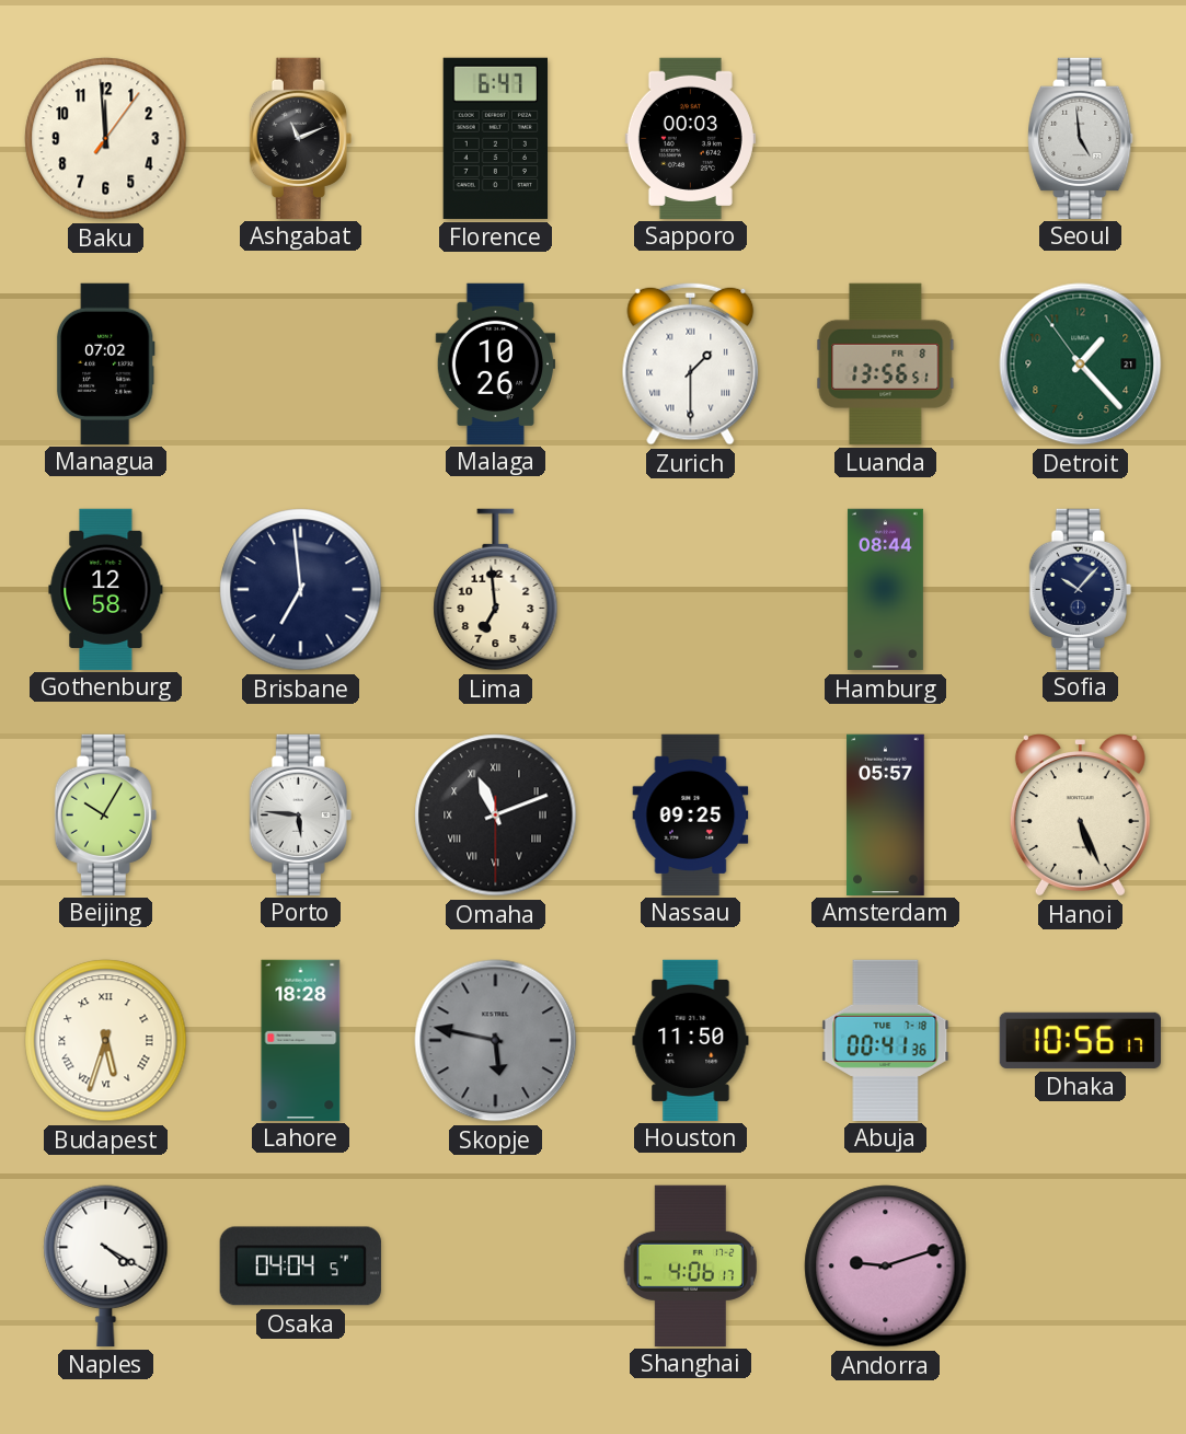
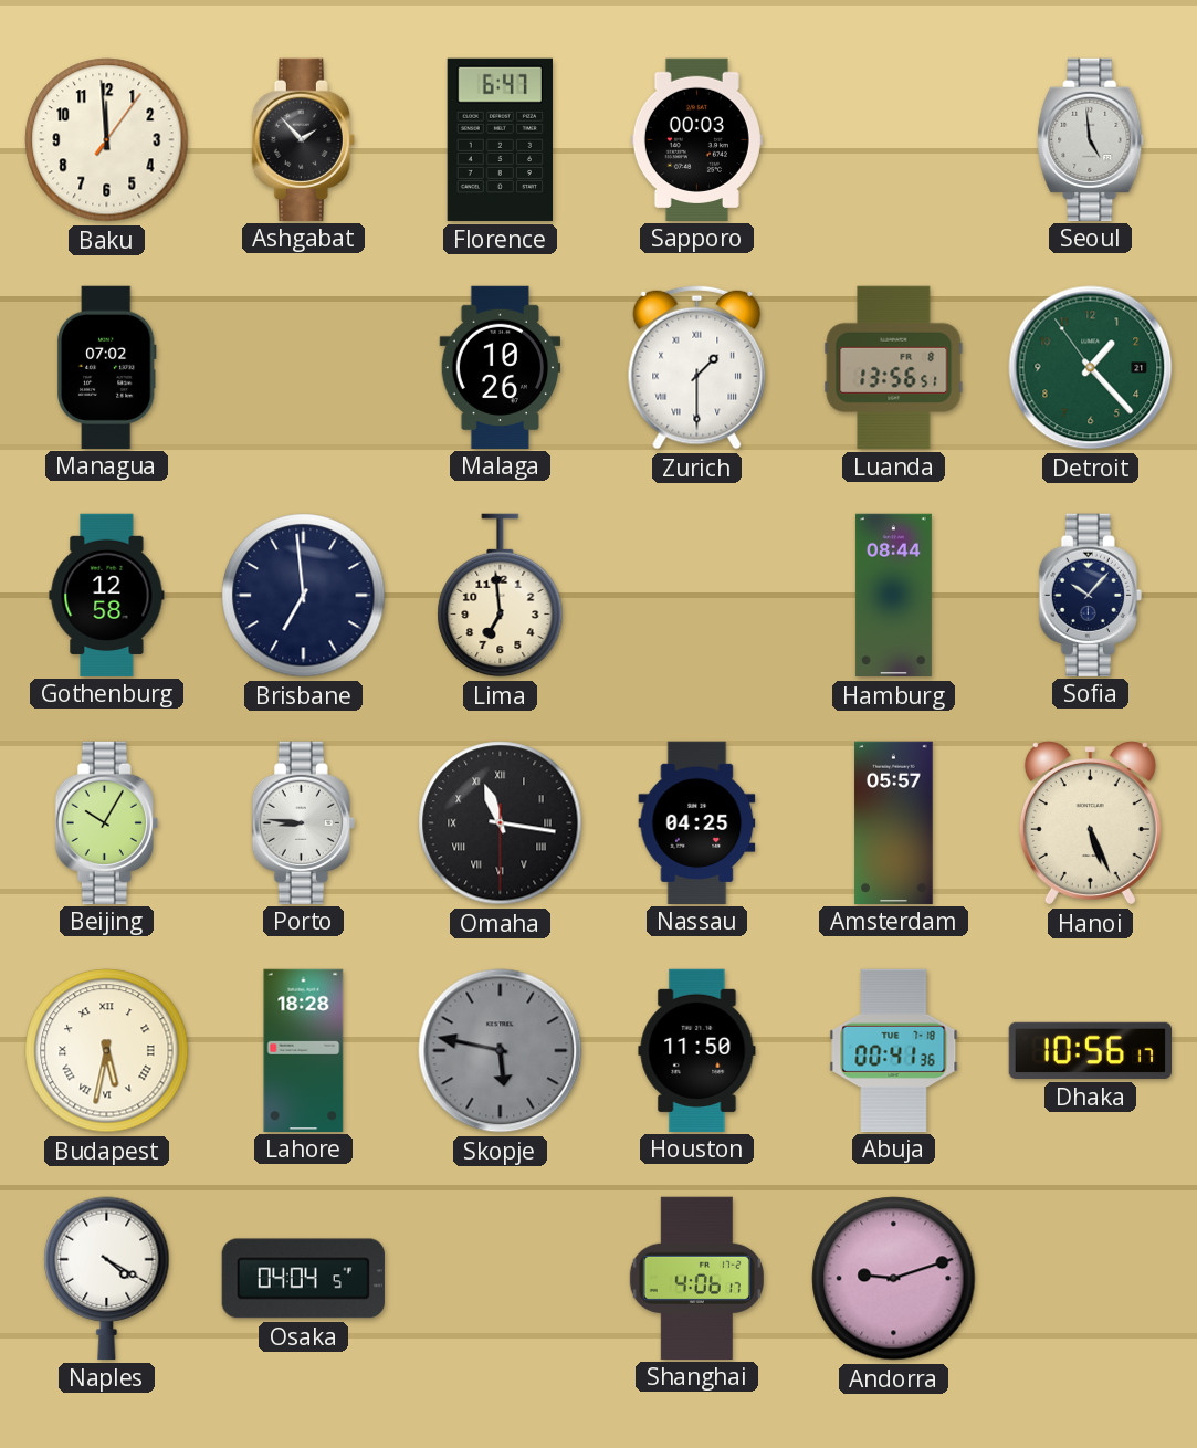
Ashgabat: 11:11 -> 1:53
Porto: 5:46 -> 8:46
Omaha: 11:11 -> 11:16
Nassau: 09:25 -> 04:25
Budapest: 5:33 -> 5:32
